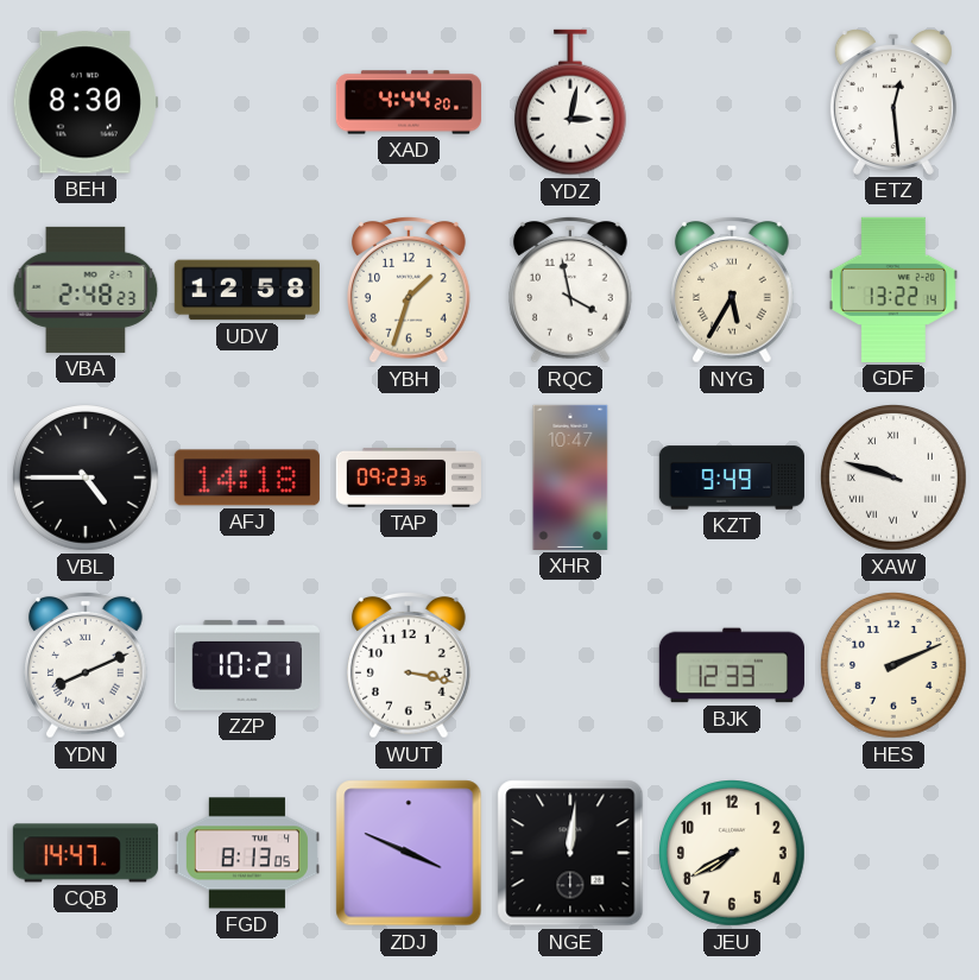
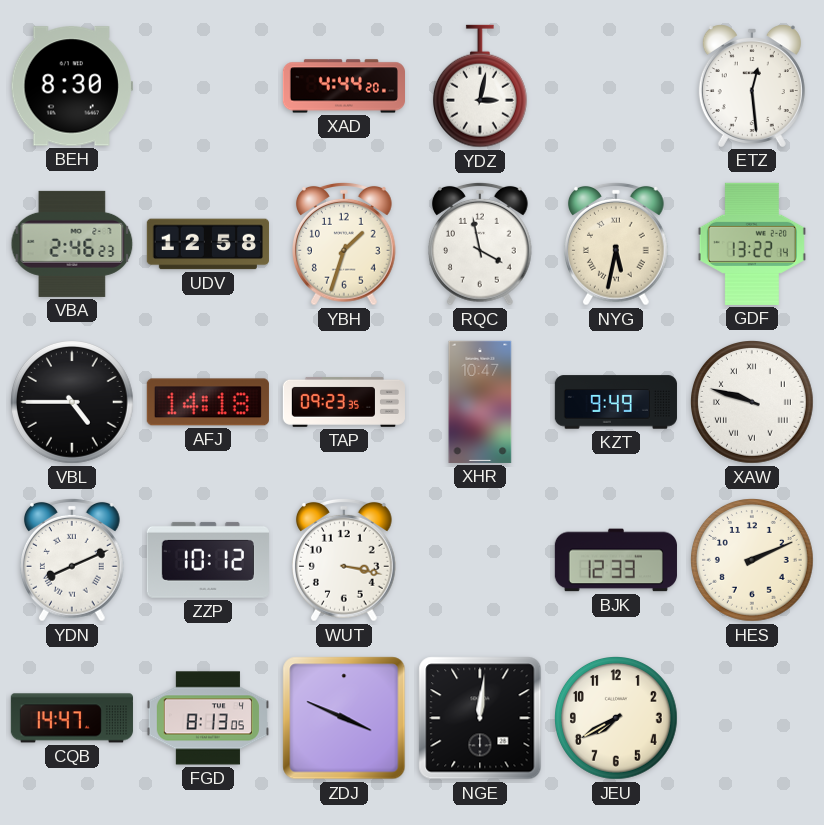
VBA: 2:48 -> 2:46
NYG: 5:35 -> 5:32
ZZP: 10:21 -> 10:12
